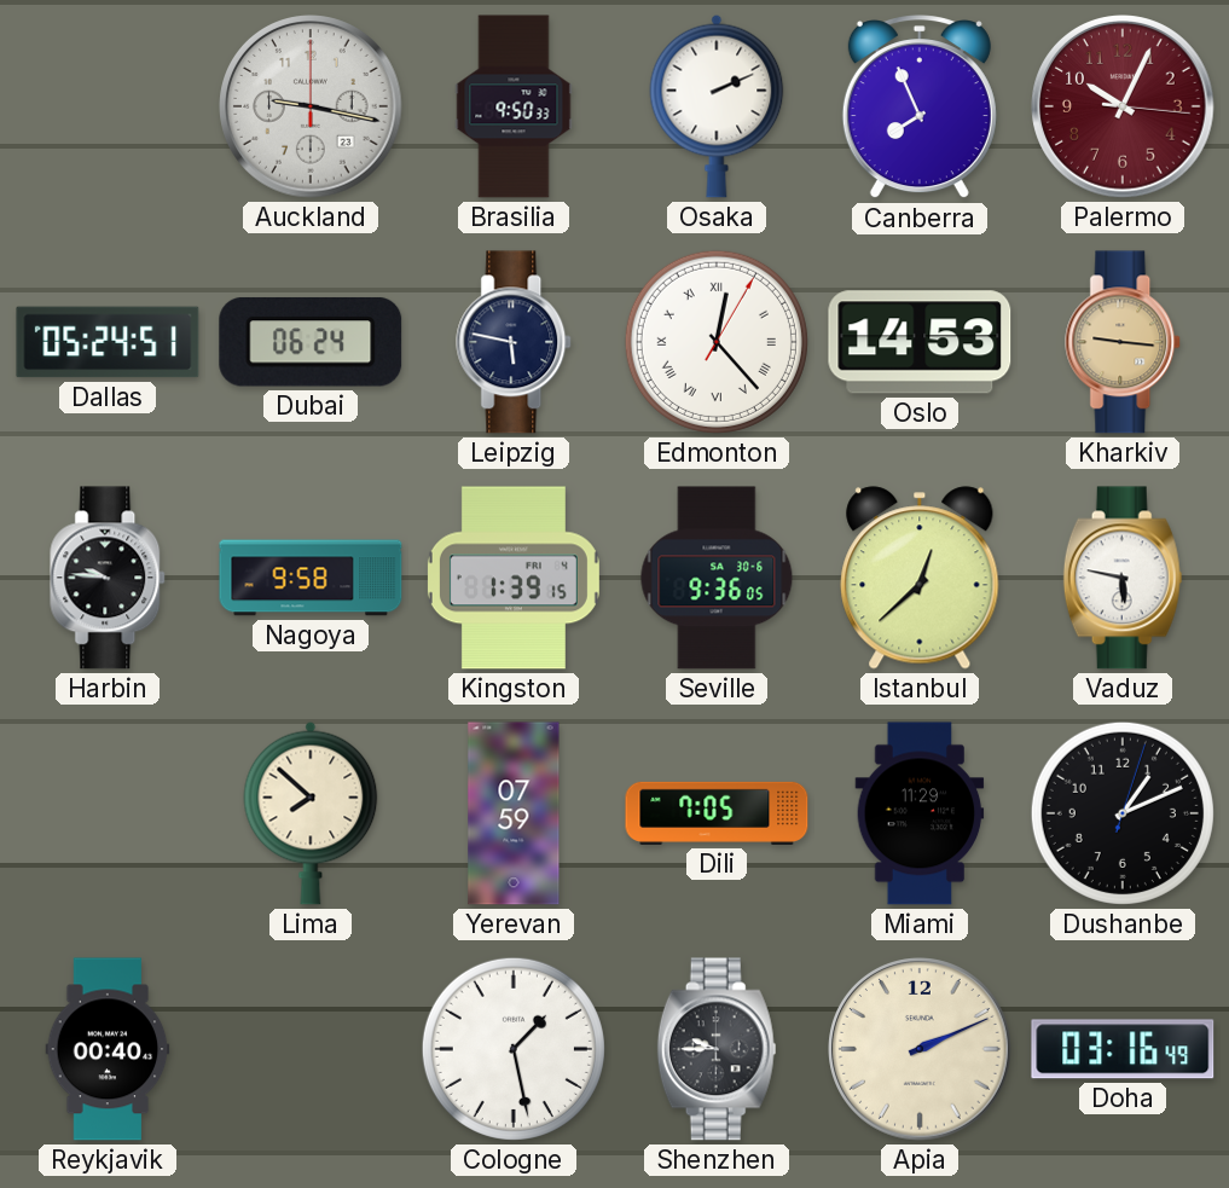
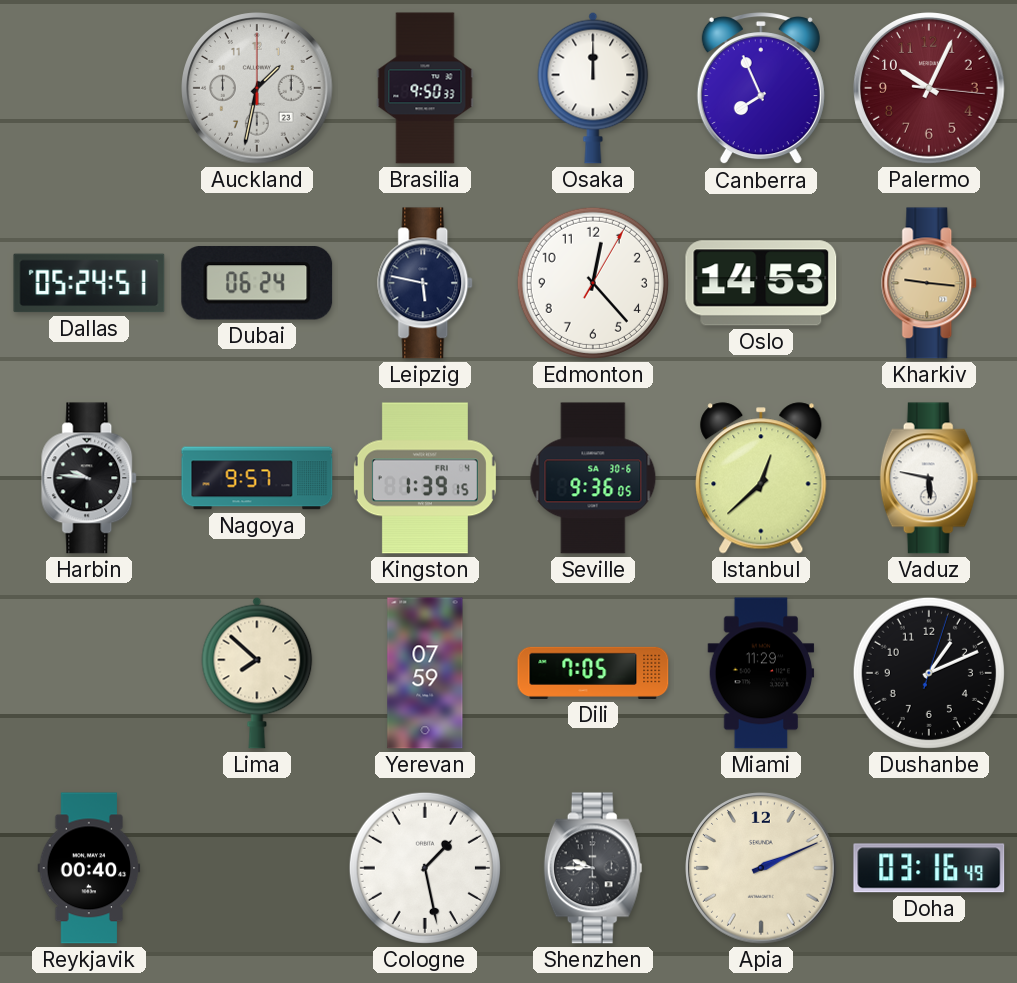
Auckland: 9:17 -> 1:32
Osaka: 2:11 -> 12:00
Edmonton numerals: Roman -> Arabic
Nagoya: 9:58 -> 9:57
